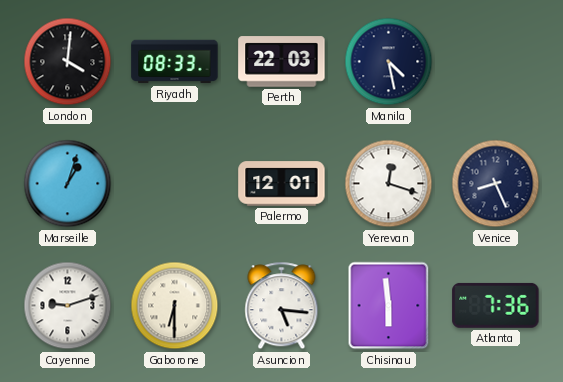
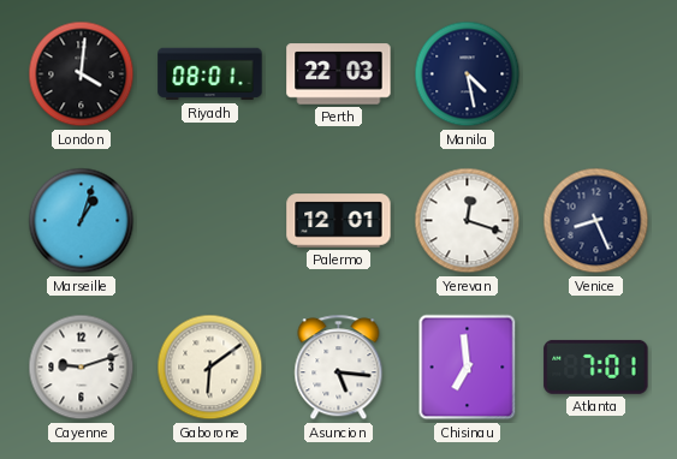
Riyadh: 08:33 -> 08:01
Gaborone: 6:30 -> 6:09
Chisinau: 5:59 -> 6:59
Atlanta: 7:36 -> 7:01
